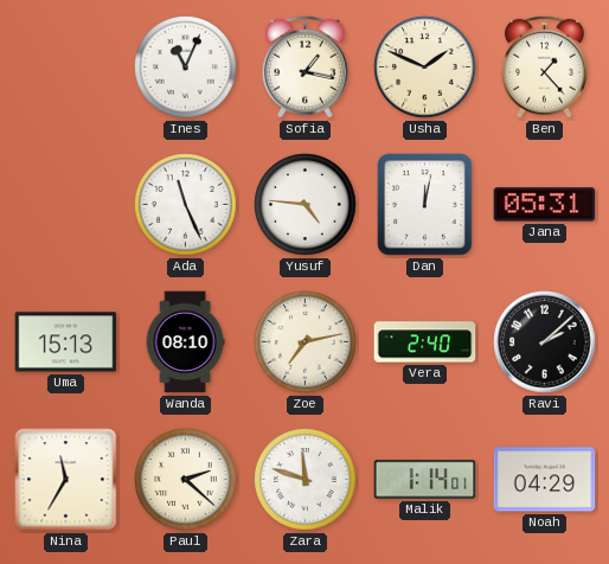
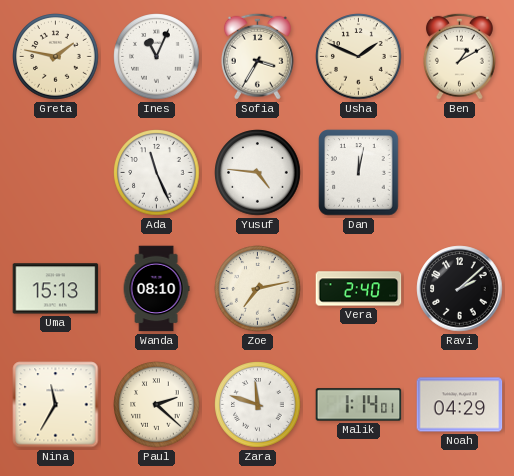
Greta: none -> 1:47
Sofia: 1:17 -> 3:35
Ben: 1:23 -> 1:10
Jana: 05:31 -> none
